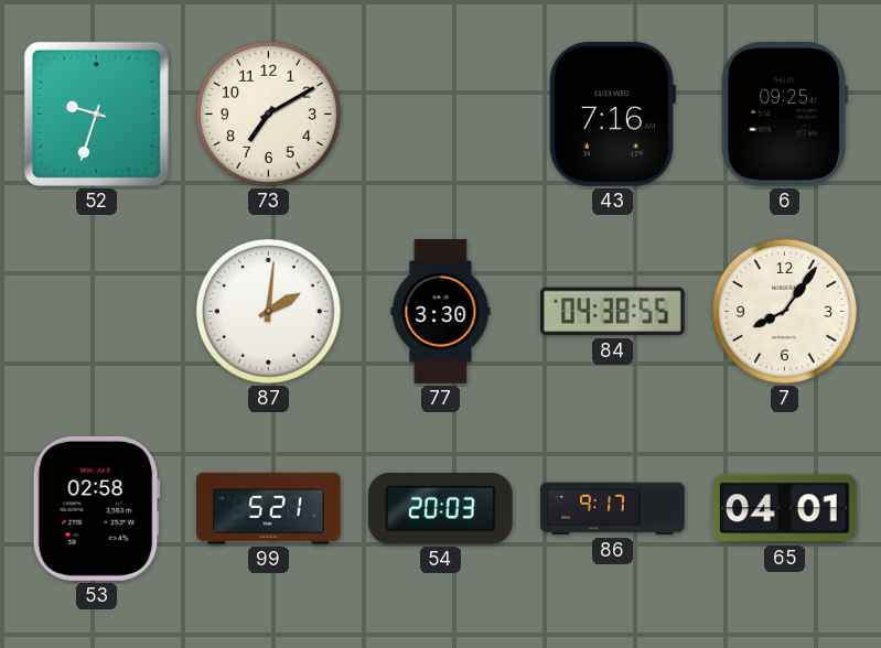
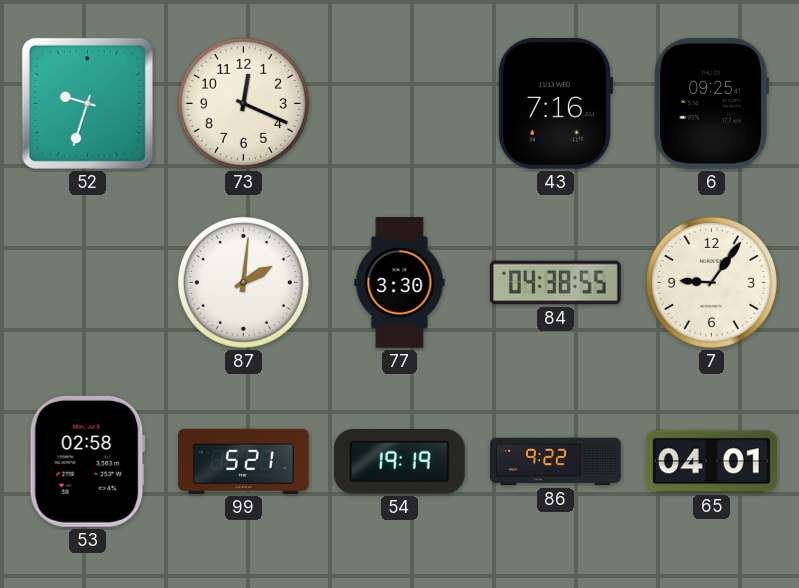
73: 7:10 -> 12:19
7: 8:06 -> 9:06
54: 20:03 -> 19:19
86: 9:17 -> 9:22
